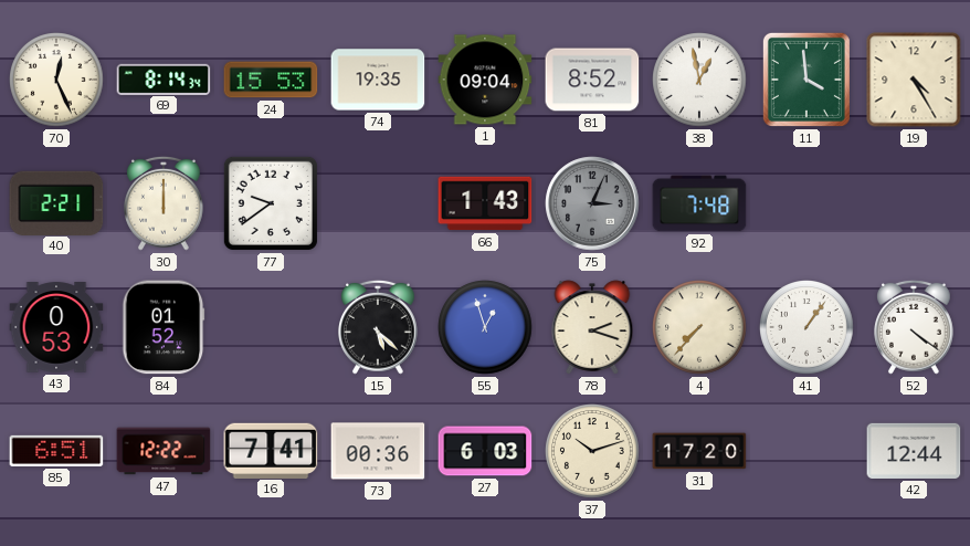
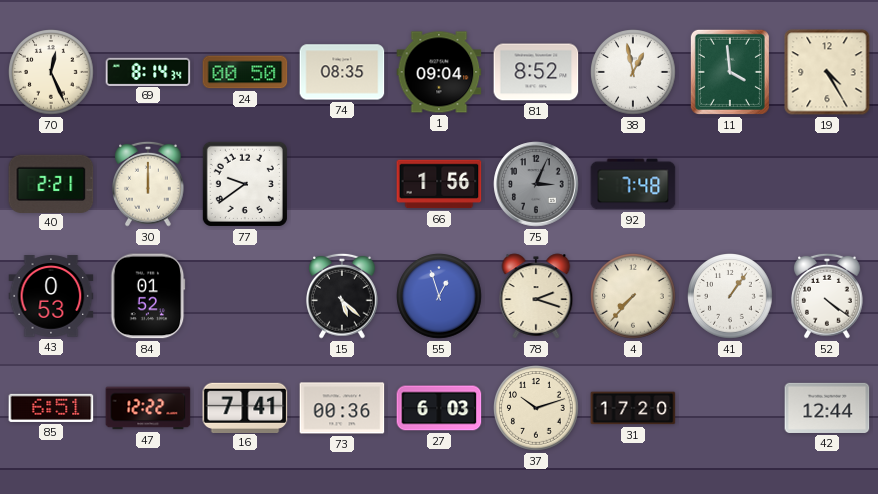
24: 15:53 -> 00:50
74: 19:35 -> 08:35
66: 1:43 -> 1:56
